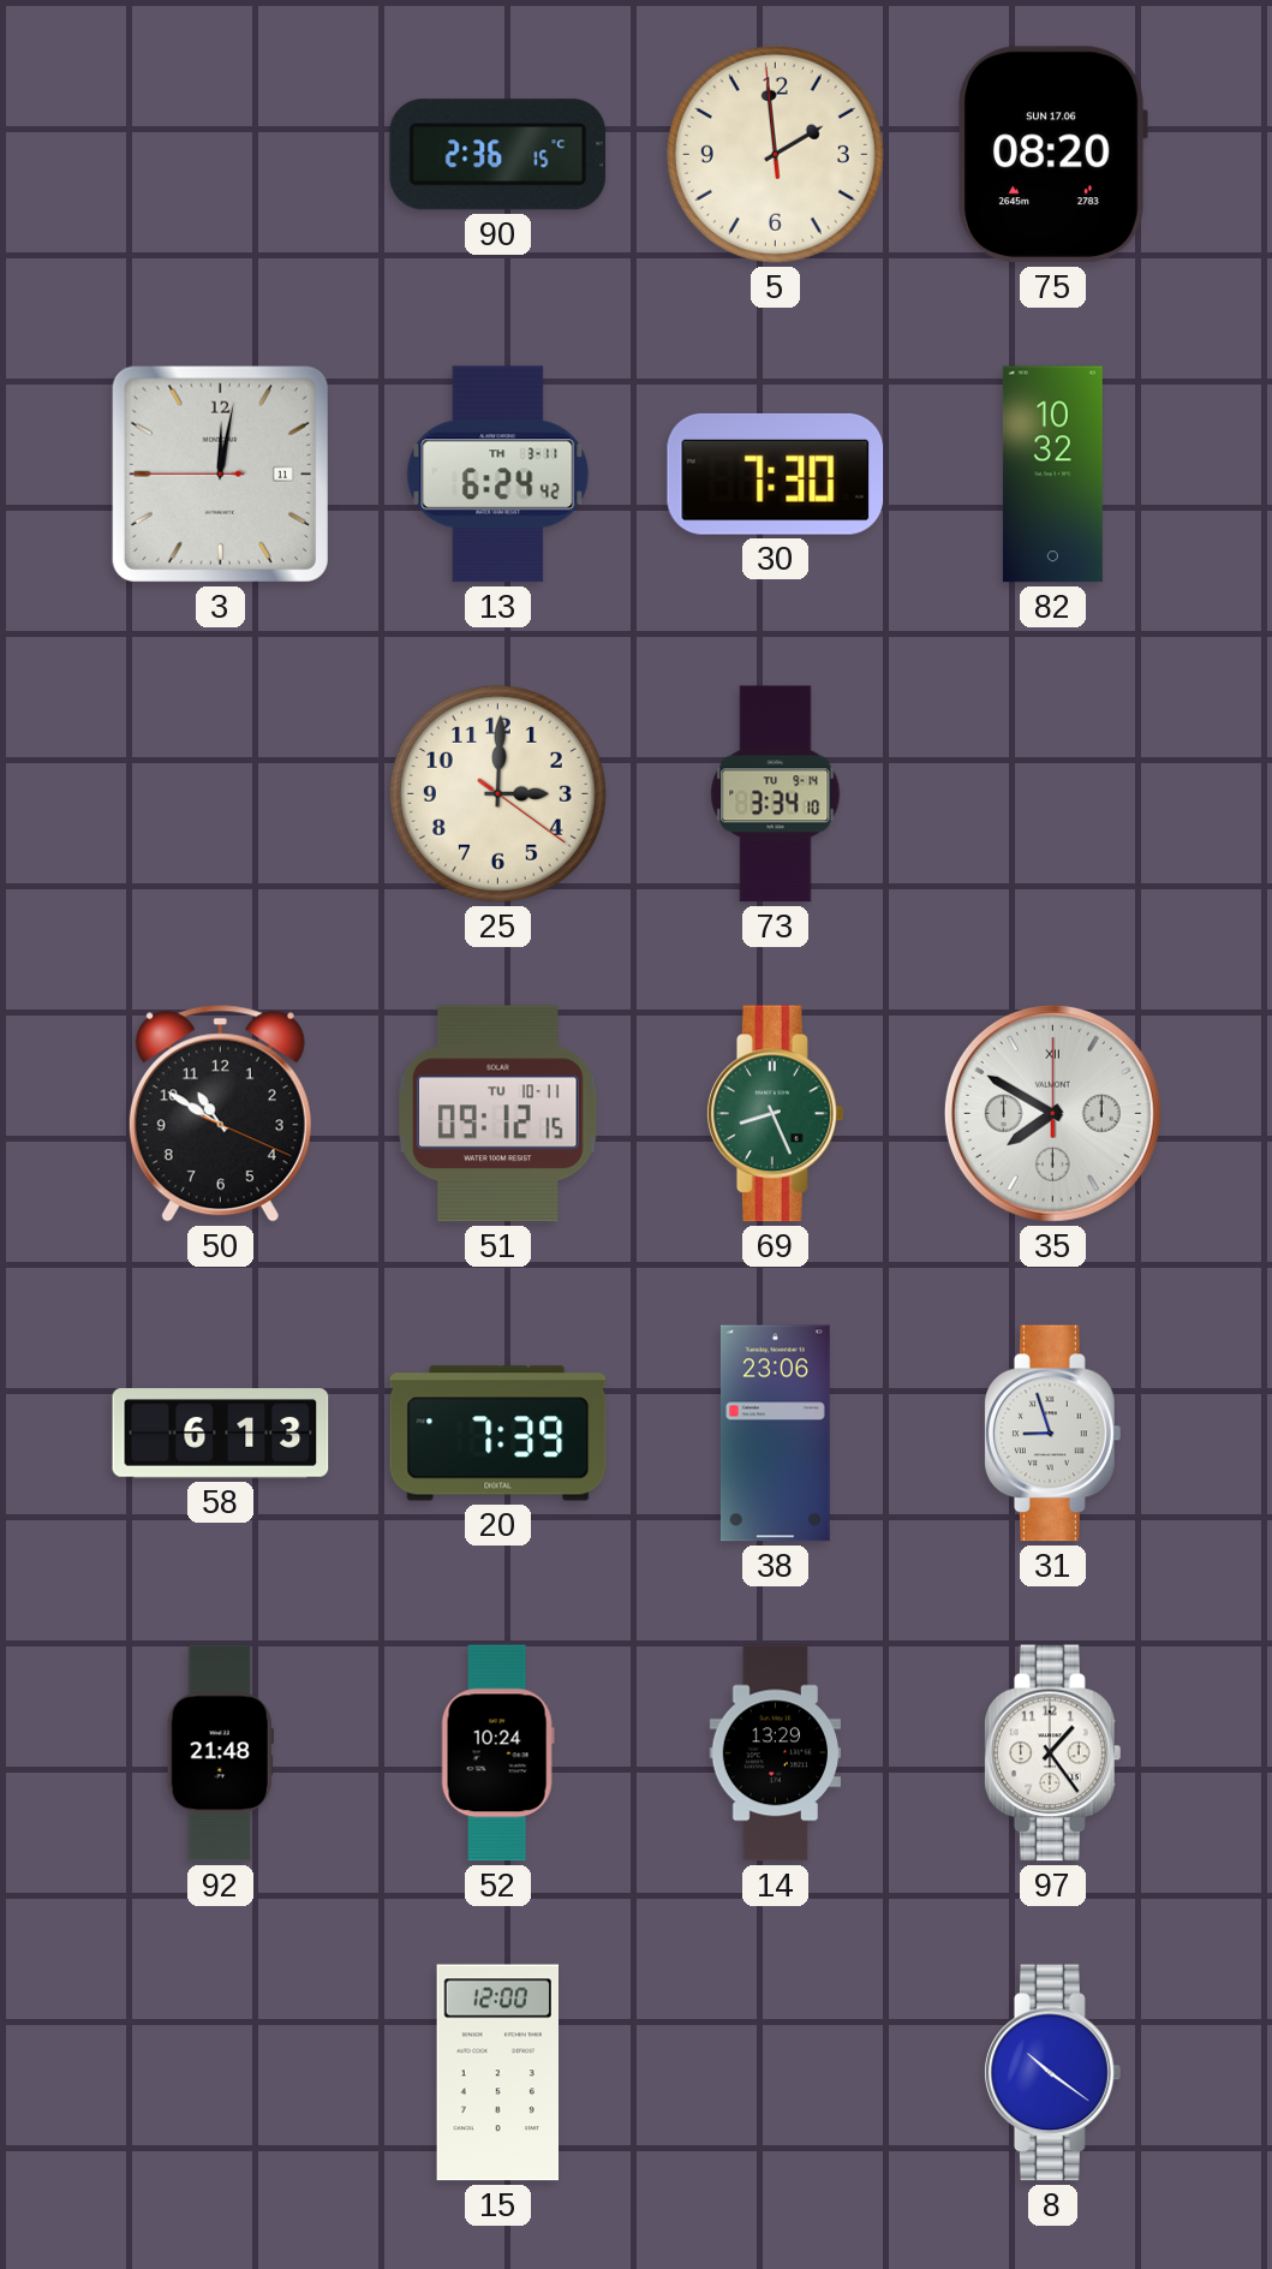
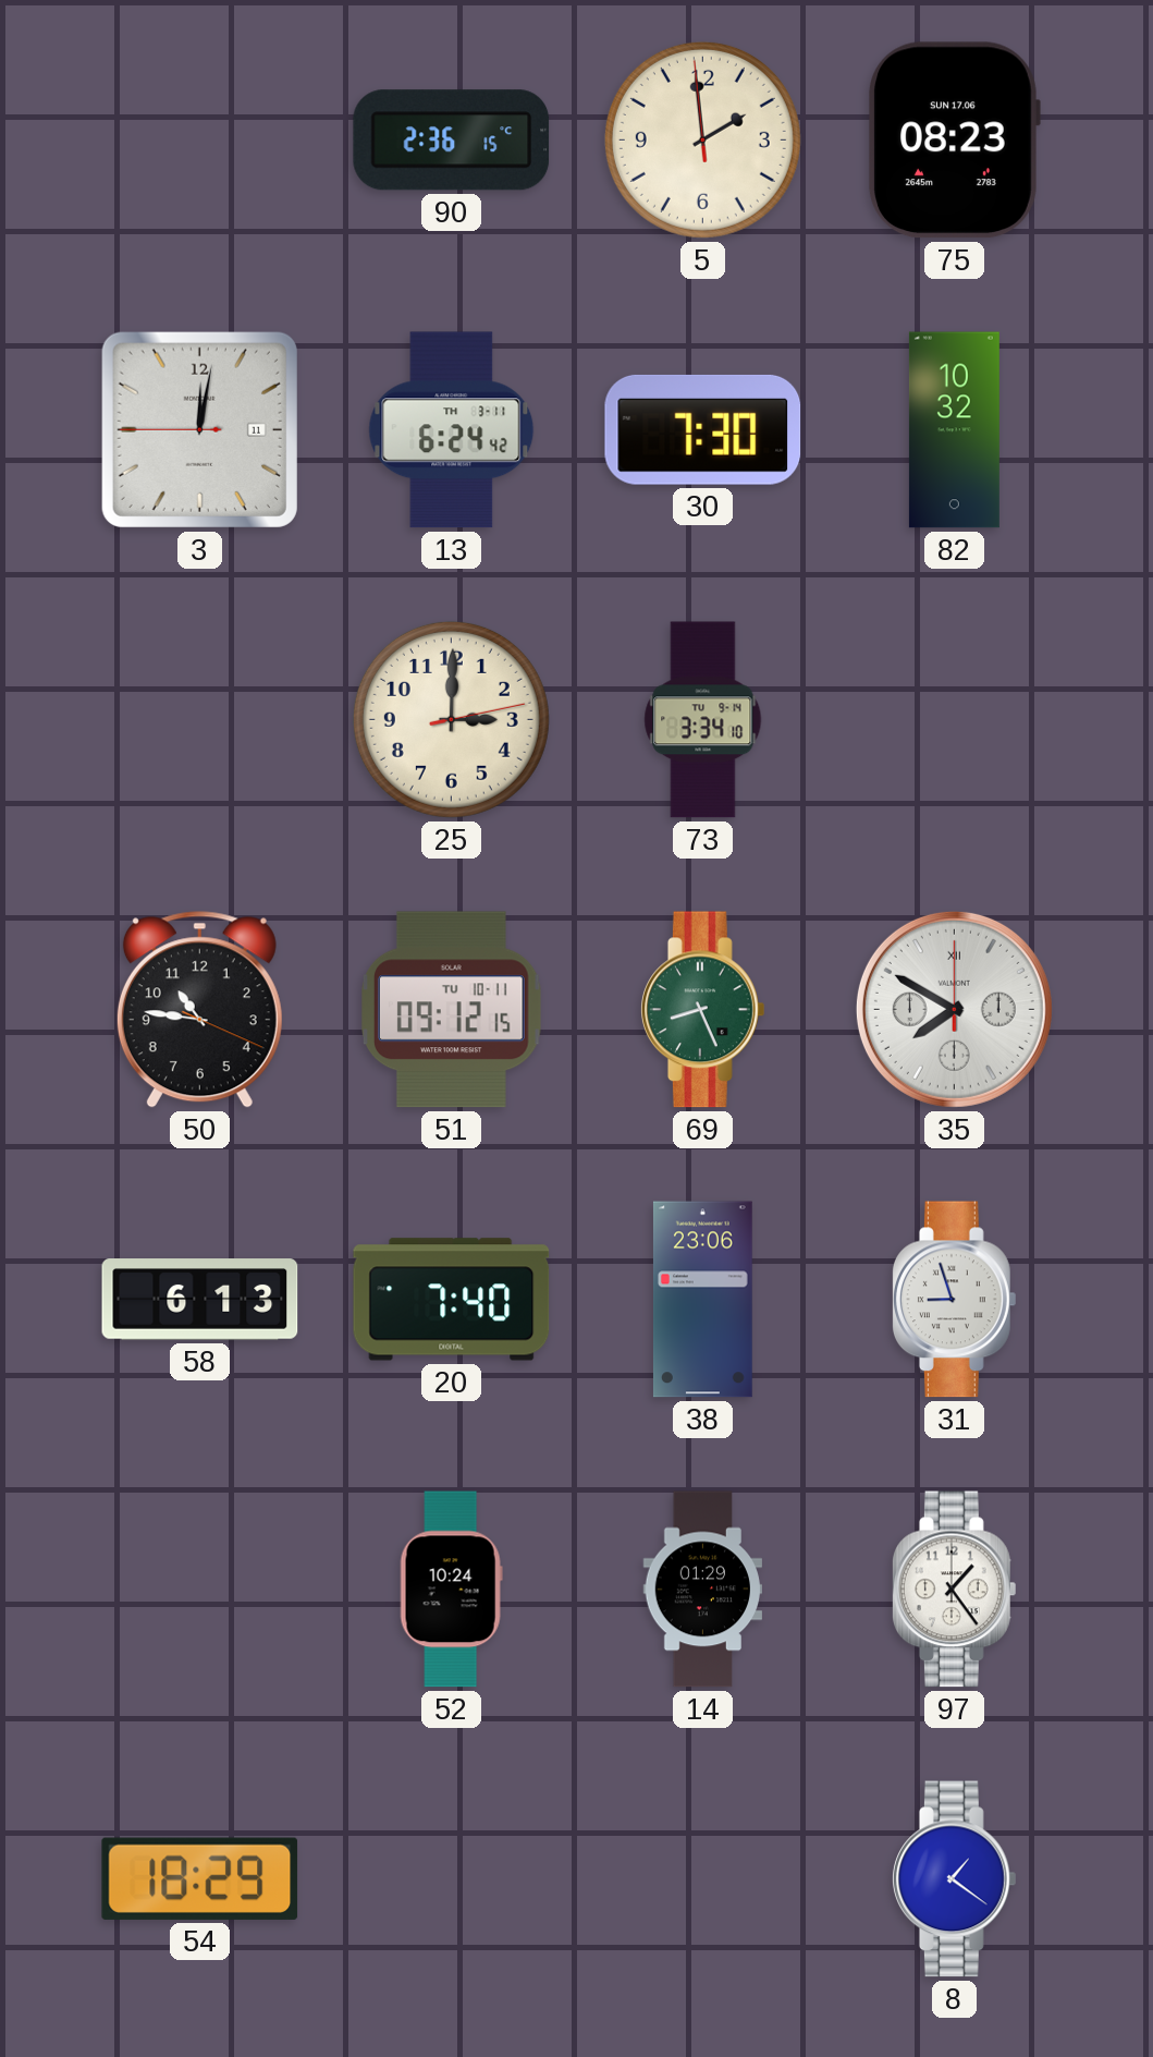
75: 08:20 -> 08:23
25: 3:00:21 -> 3:00:13
50: 10:50 -> 10:46
20: 7:39 -> 7:40
92: 21:48 -> none
14: 13:29 -> 01:29
54: none -> 18:29
15: 12:00 -> none
8: 10:21 -> 1:21
